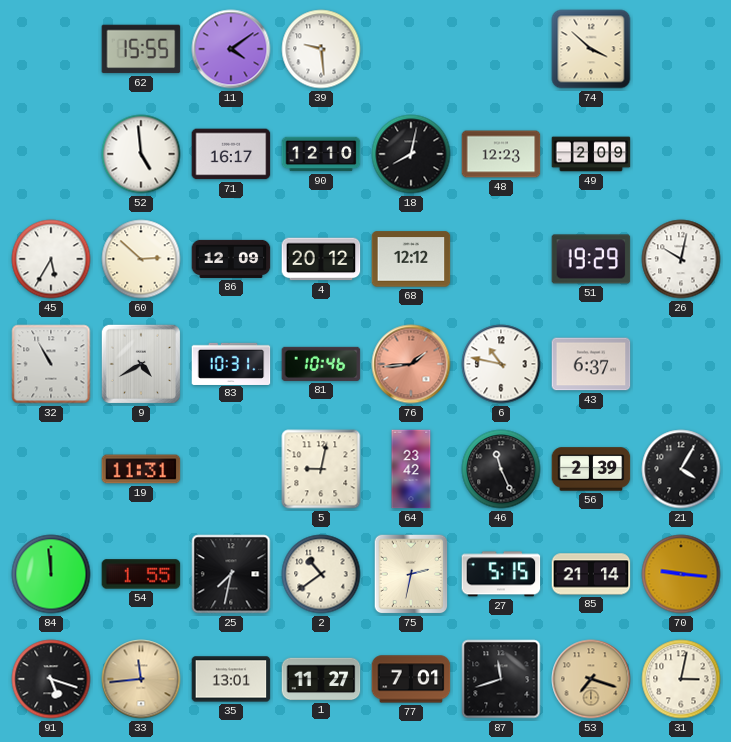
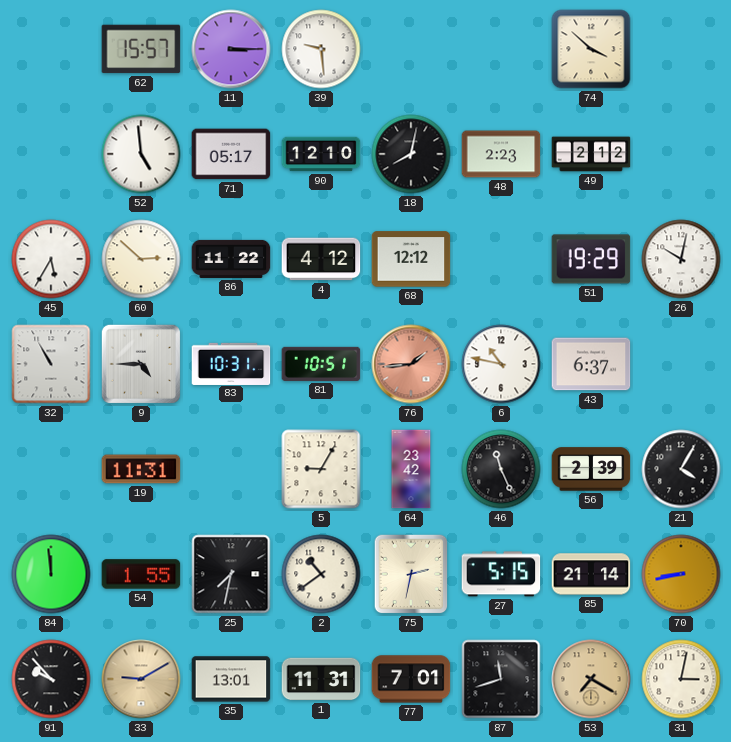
62: 15:55 -> 15:57
11: 4:09 -> 3:15
71: 16:17 -> 05:17
48: 12:23 -> 2:23
49: 2:09 -> 2:12
86: 12:09 -> 11:22
4: 20:12 -> 4:12
9: 4:40 -> 4:45
81: 10:46 -> 10:51
5: 9:02 -> 9:05
70: 9:16 -> 8:43
91: 5:18 -> 9:53
33: 11:44 -> 9:10
1: 11:27 -> 11:31
53: 7:18 -> 7:20
